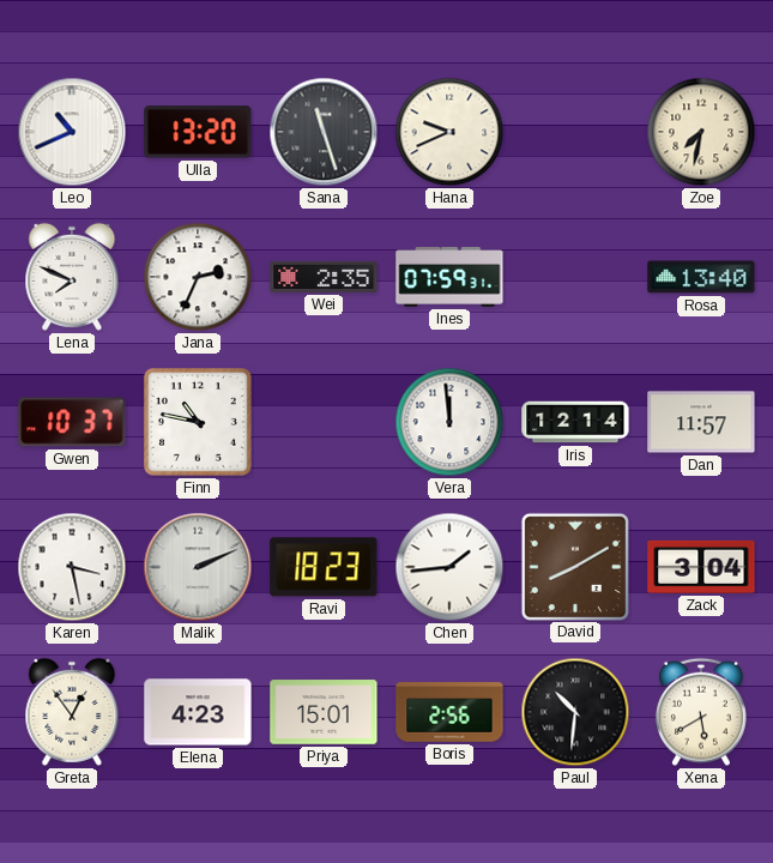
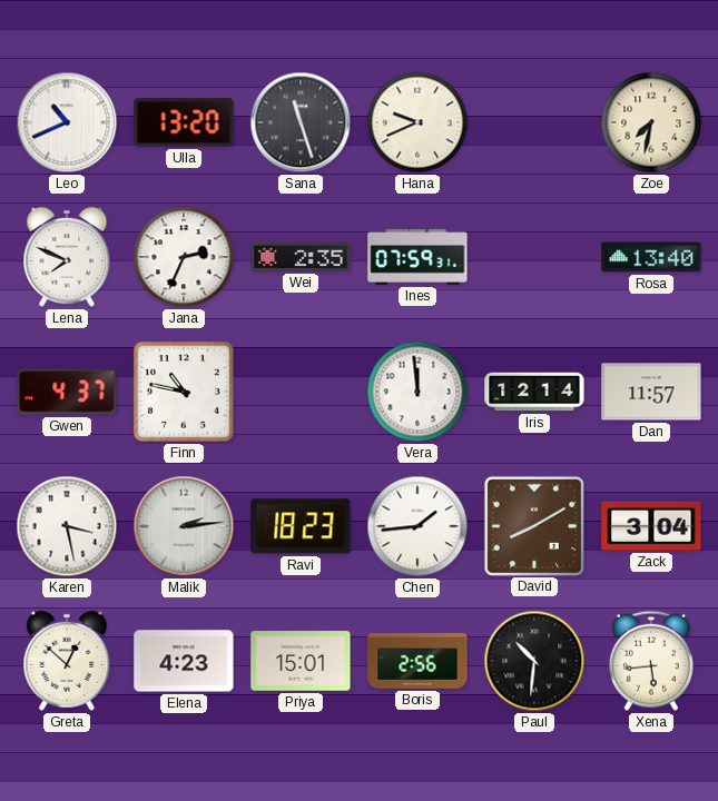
Gwen: 10:37 -> 4:37
Malik: 2:11 -> 2:14
Greta: 12:54 -> 12:52
Xena: 5:40 -> 5:44
